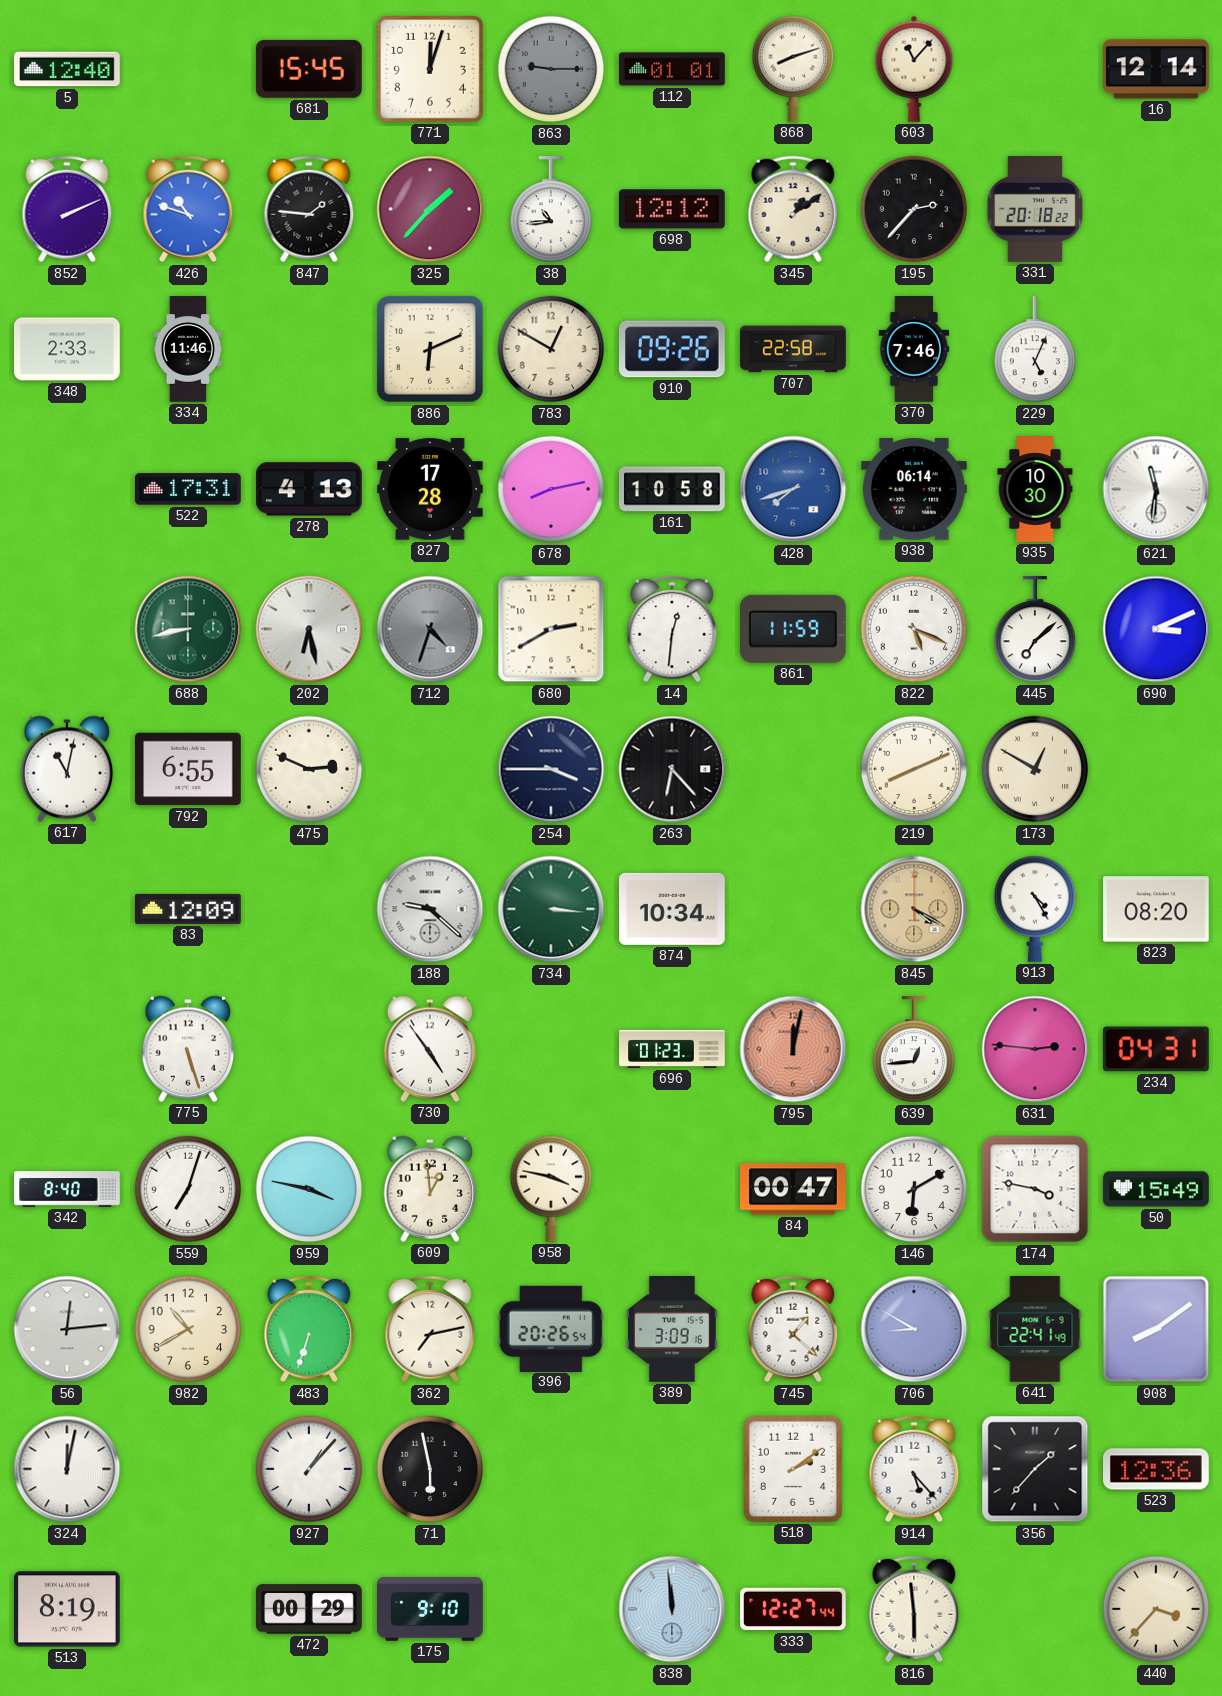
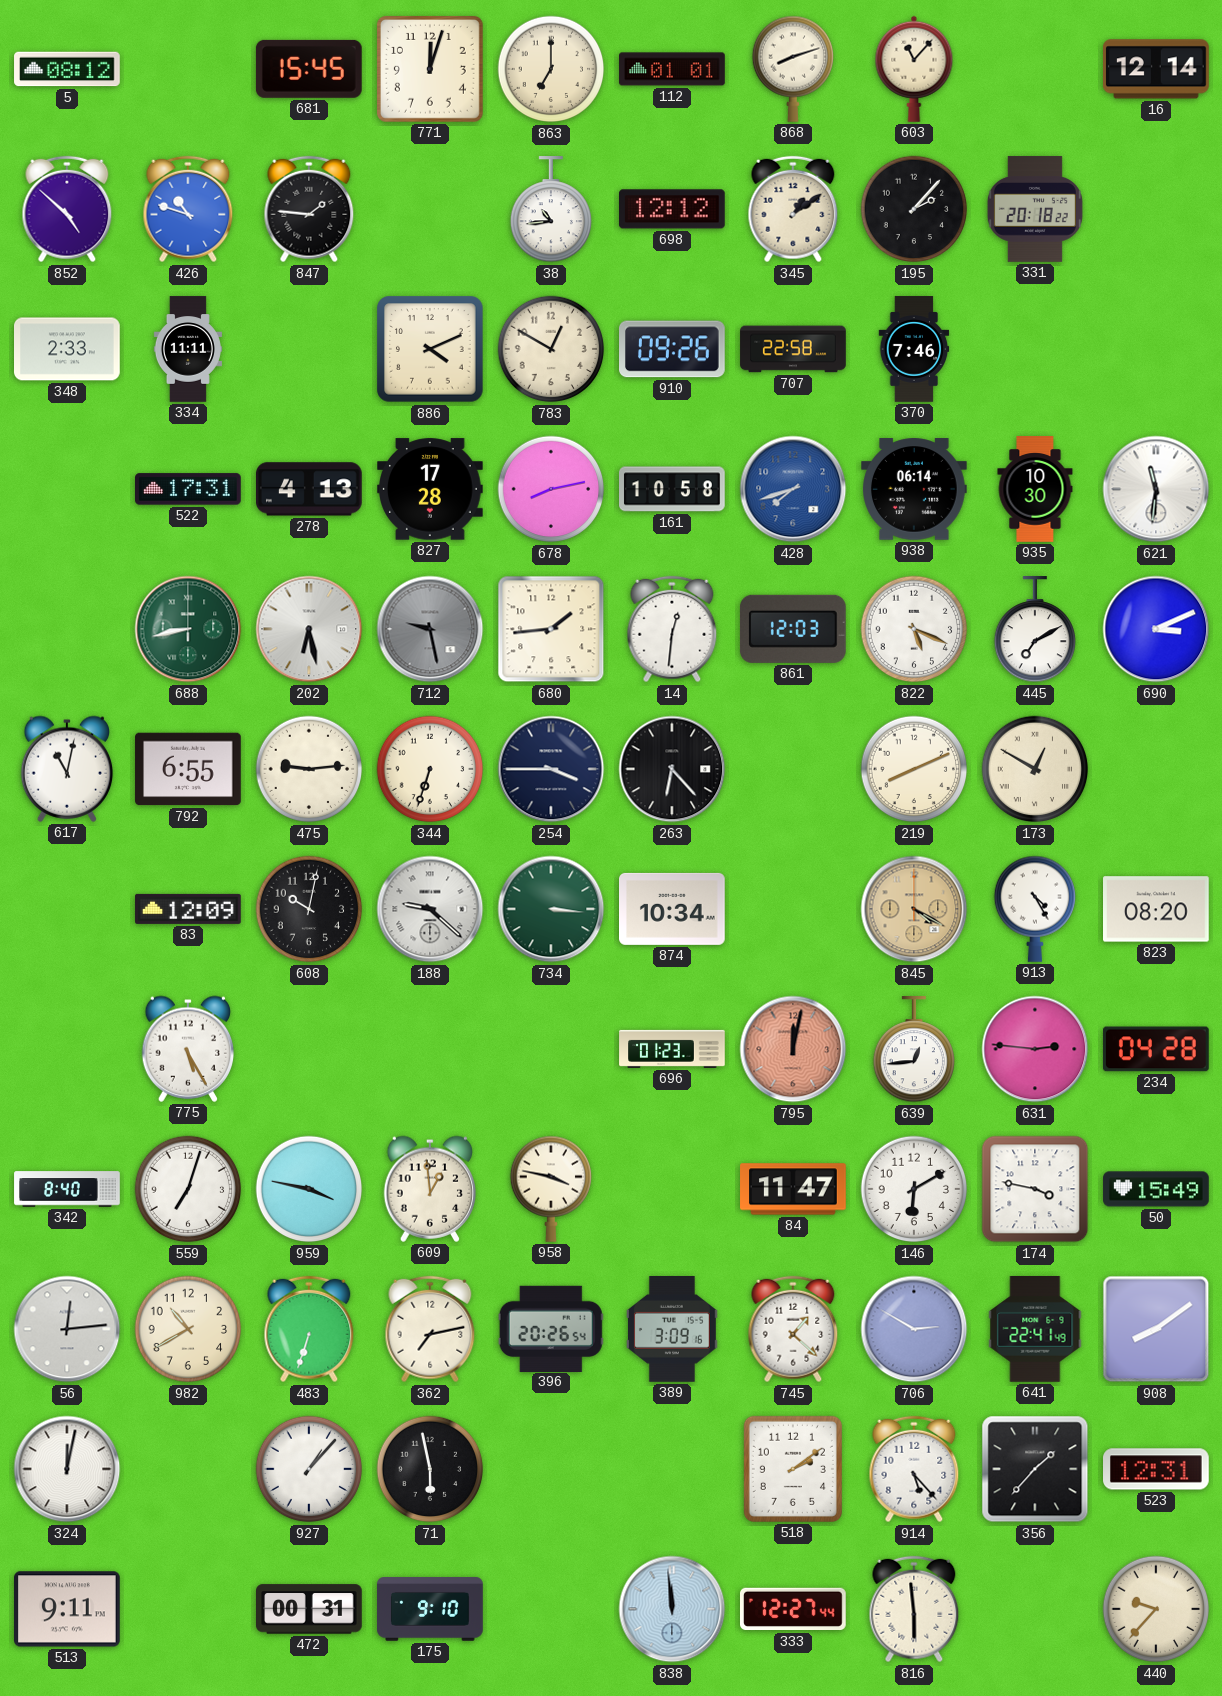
5: 12:40 -> 08:12
863: 9:15 -> 7:00
863 dial: grey -> cream
852: 2:11 -> 4:52
325: 1:37 -> none
195: 2:37 -> 2:07
334: 11:46 -> 11:11
886: 6:11 -> 4:11
229: 5:04 -> none
712: 4:33 -> 9:28
680: 2:40 -> 1:44
861: 11:59 -> 12:03
445: 7:08 -> 7:10
475: 2:49 -> 9:14
344: none -> 6:33
608: none -> 10:02
775: 5:27 -> 5:25
730: 4:54 -> none
234: 04:31 -> 04:28
84: 00:47 -> 11:47
706: 8:50 -> 2:50
523: 12:36 -> 12:31
513: 8:19 -> 9:11
472: 00:29 -> 00:31
440: 3:37 -> 9:37
